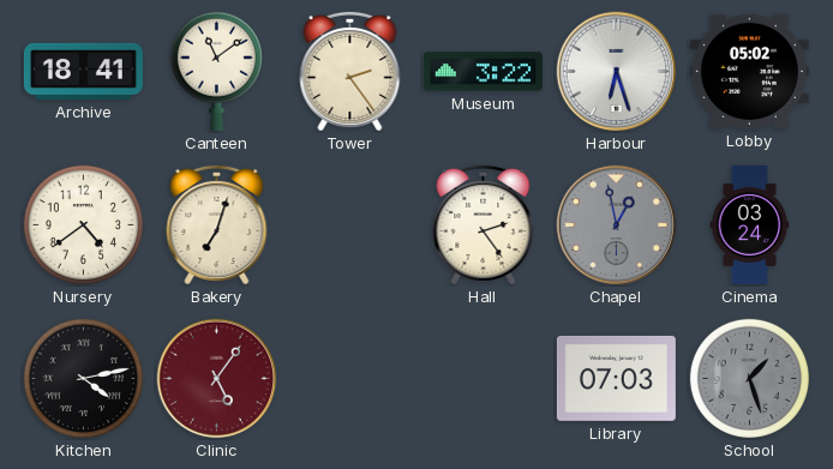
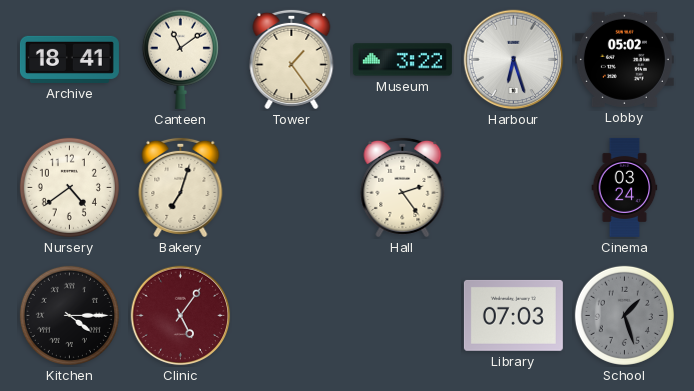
Tower: 2:24 -> 1:24
Chapel: 12:58 -> none
Kitchen: 4:13 -> 4:15
